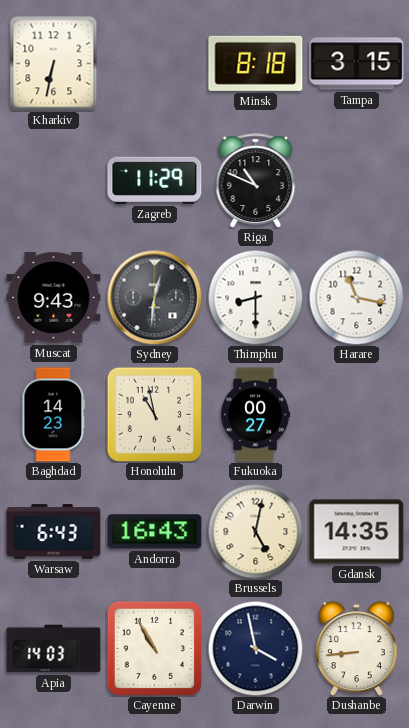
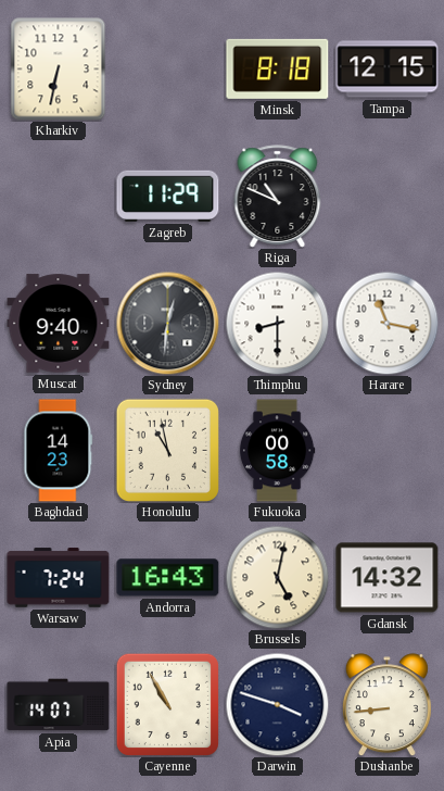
Tampa: 3:15 -> 12:15
Muscat: 9:43 -> 9:40
Fukuoka: 00:27 -> 00:58
Warsaw: 6:43 -> 7:24
Gdansk: 14:35 -> 14:32
Apia: 14:03 -> 14:07
Darwin: 3:58 -> 3:48
